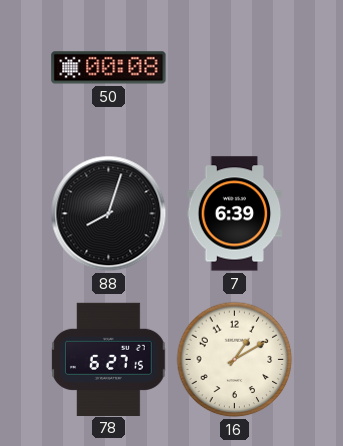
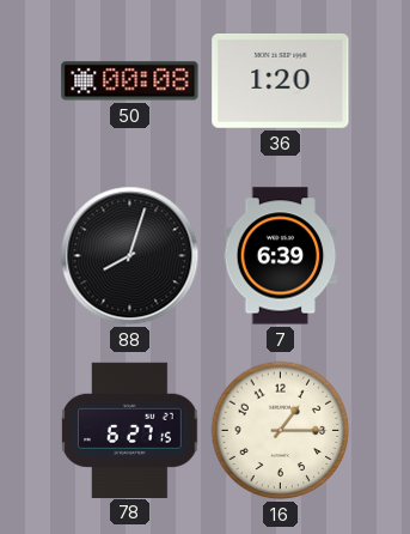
36: none -> 1:20
16: 1:10 -> 1:15
